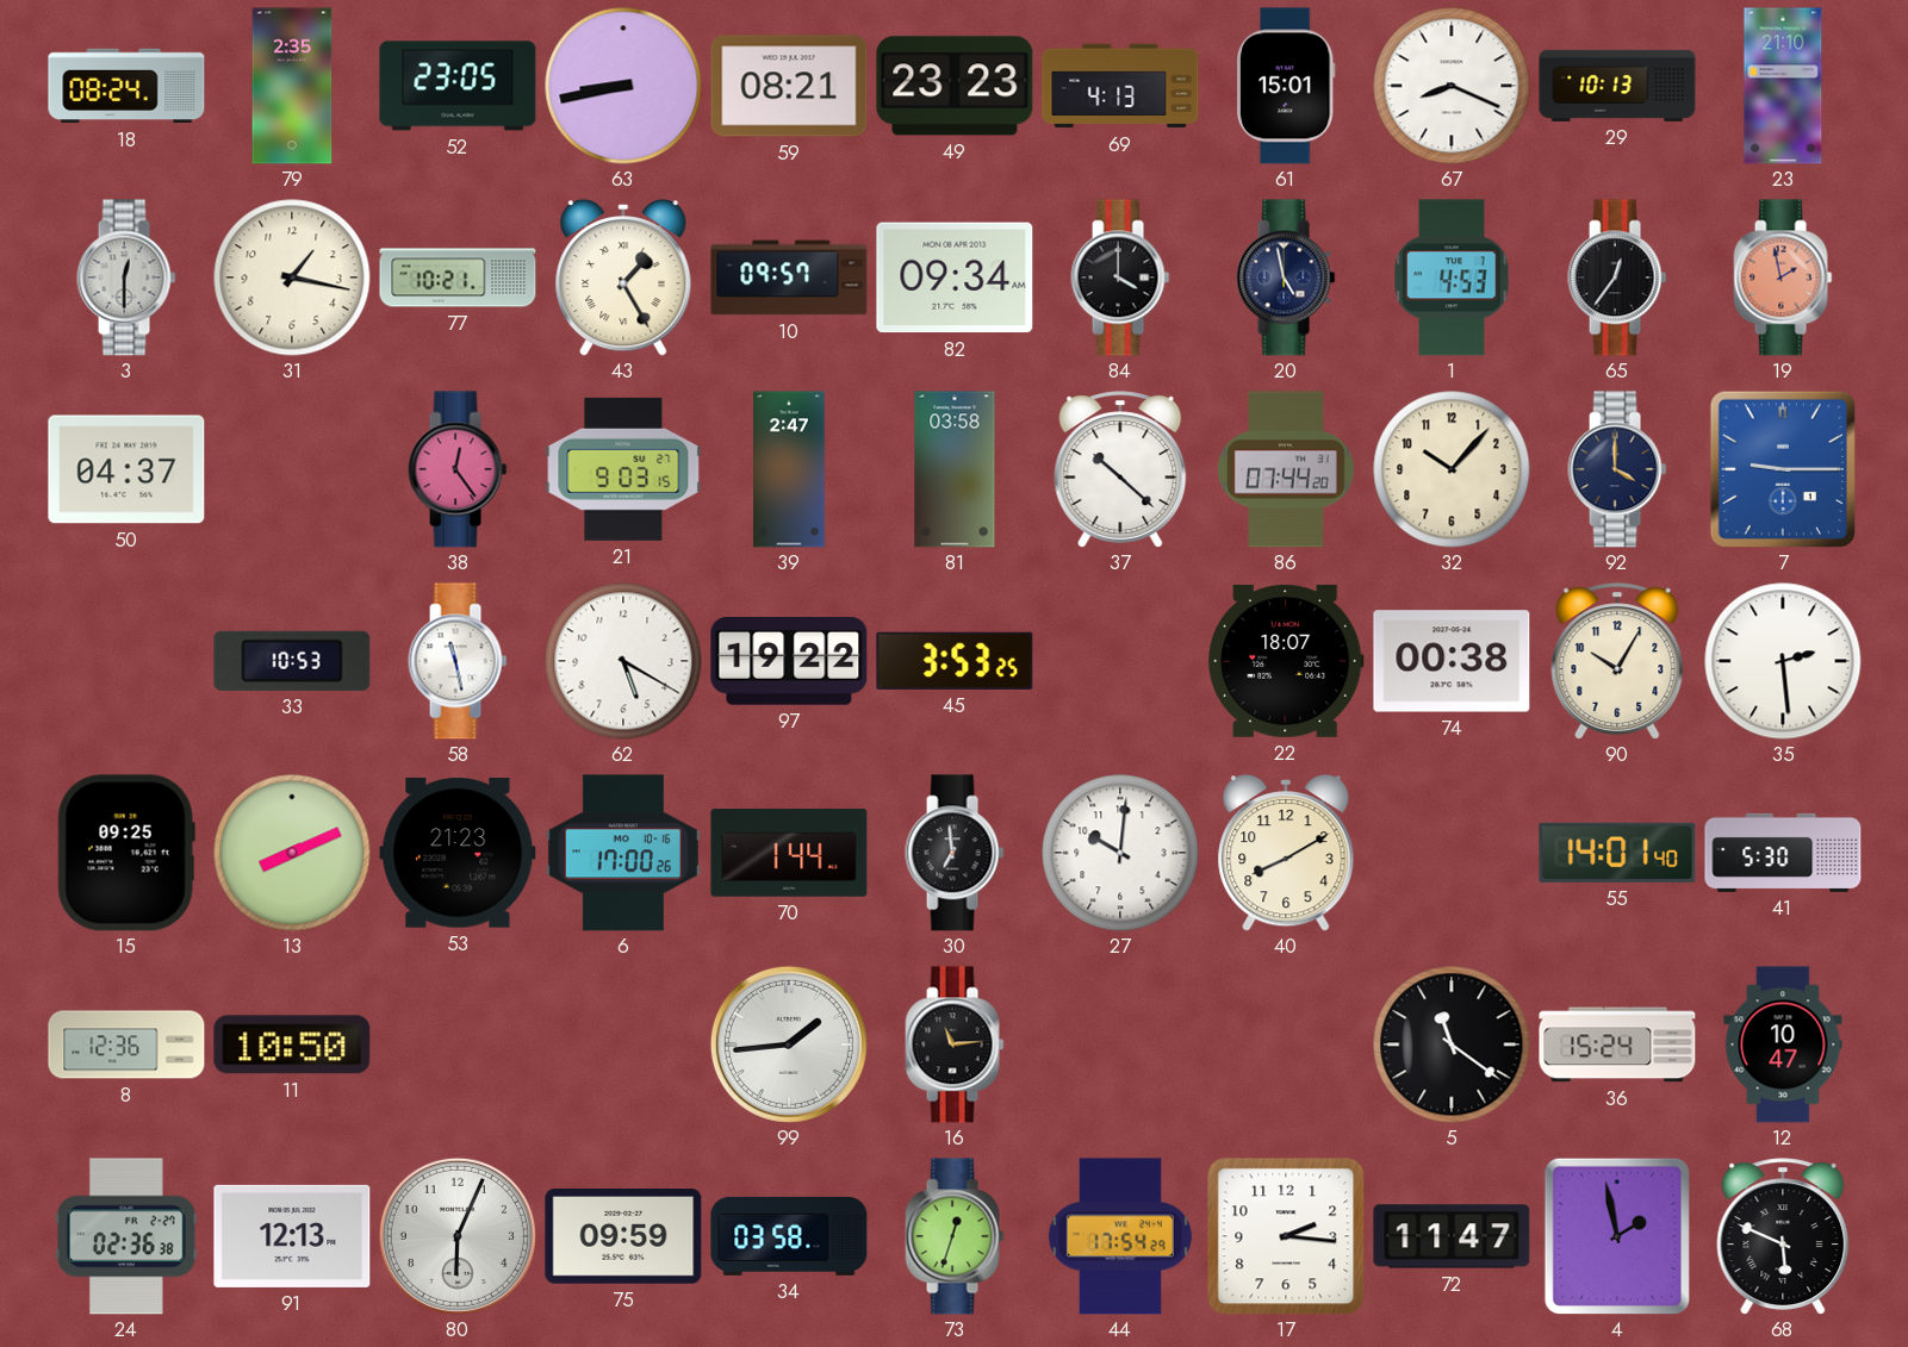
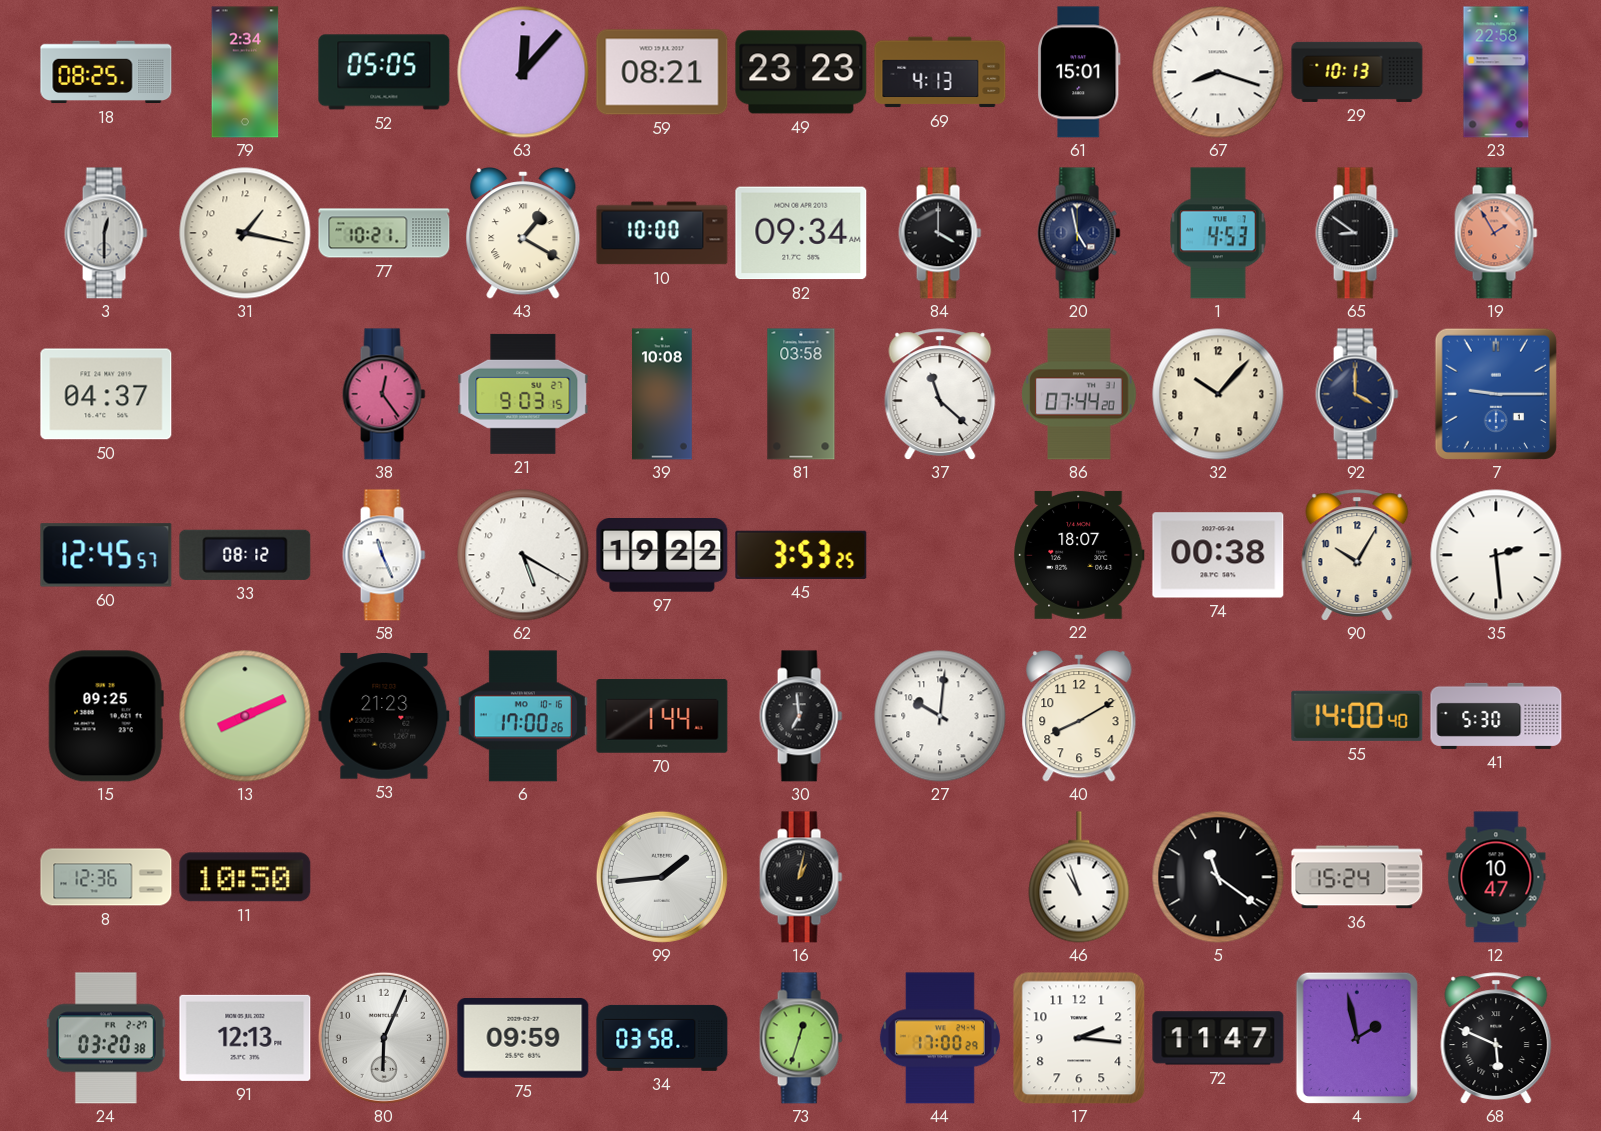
18: 08:24 -> 08:25
79: 2:35 -> 2:34
52: 23:05 -> 05:05
63: 8:43 -> 12:07
67: 8:19 -> 8:18
23: 21:10 -> 22:58
43: 1:25 -> 1:20
10: 09:57 -> 10:00
65: 12:36 -> 8:51
19: 1:58 -> 1:55
39: 2:47 -> 10:08
37: 10:22 -> 11:22
60: none -> 12:45
33: 10:53 -> 08:12
58: 11:28 -> 11:26
55: 14:01 -> 14:00
16: 11:14 -> 1:02
46: none -> 10:57
24: 02:36 -> 03:20
44: 17:54 -> 17:00
